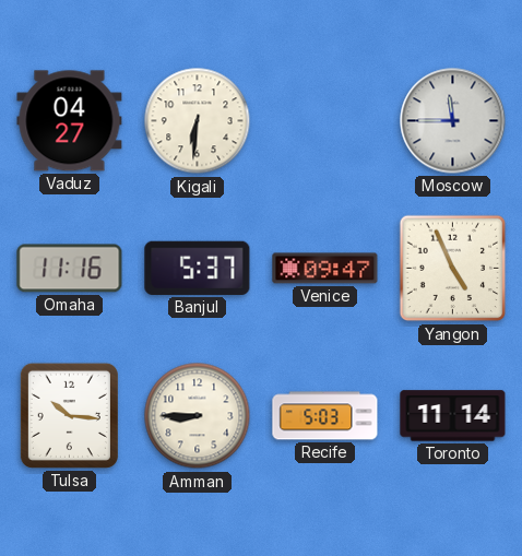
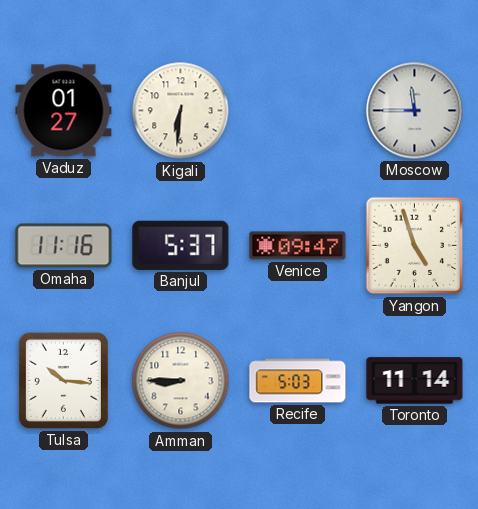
Vaduz: 04:27 -> 01:27
Yangon: 4:56 -> 4:57
